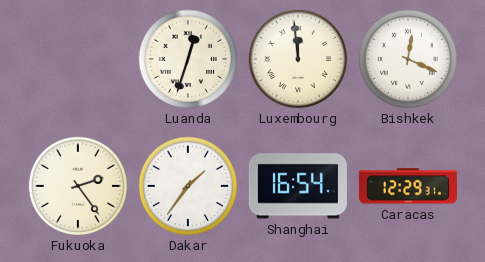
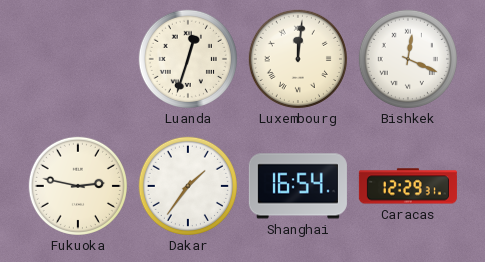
Luxembourg: 11:59 -> 12:01
Fukuoka: 2:24 -> 2:47
